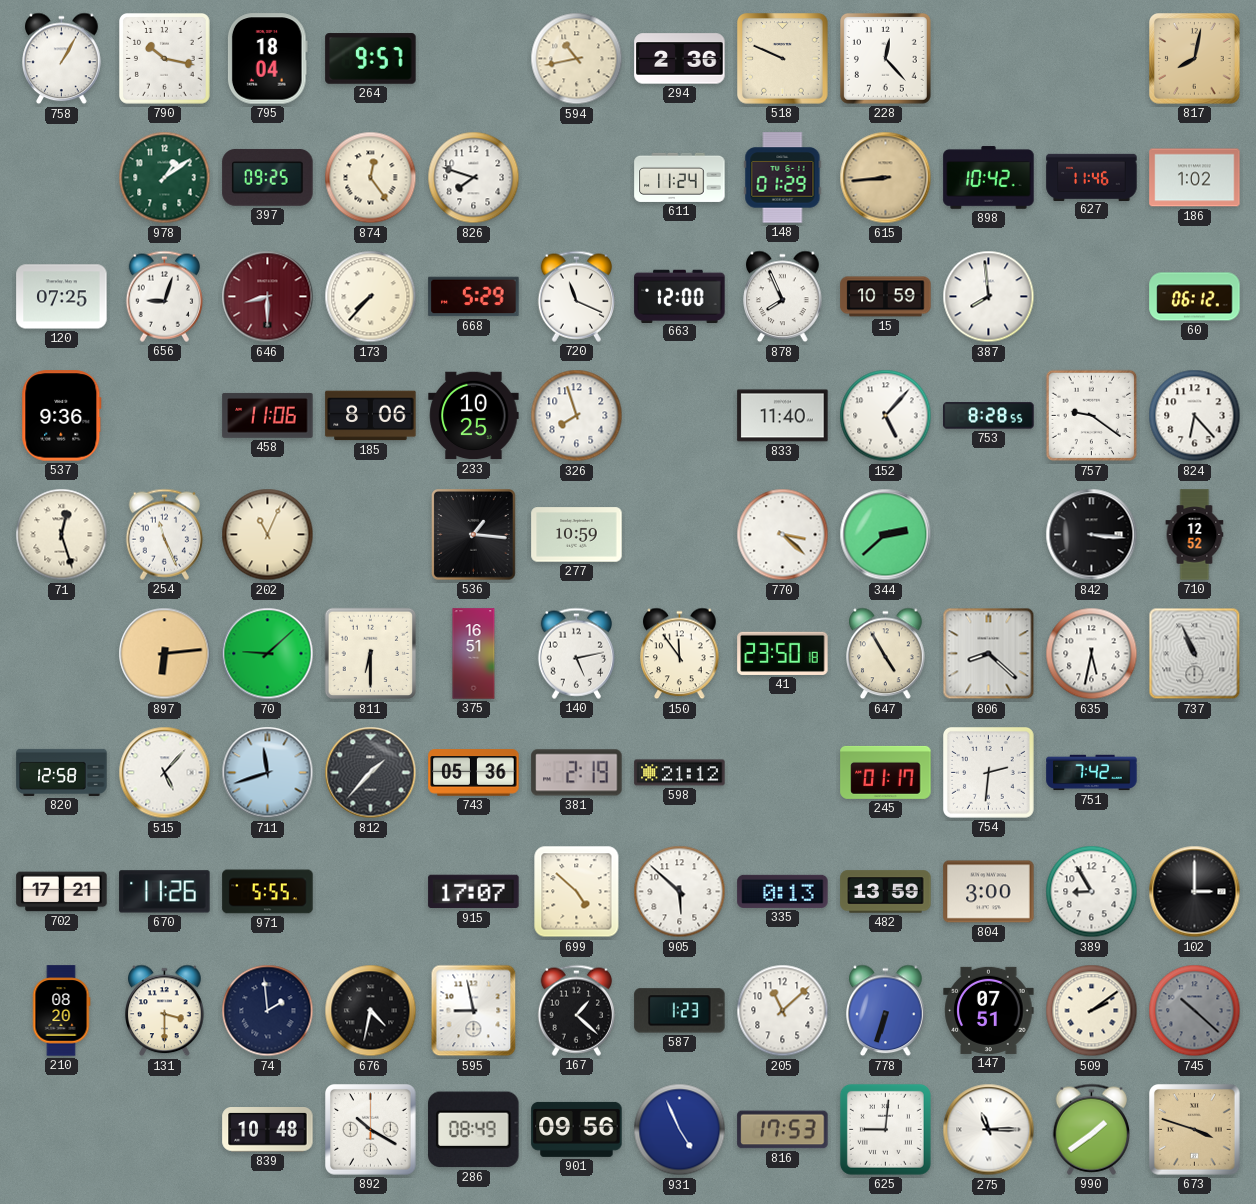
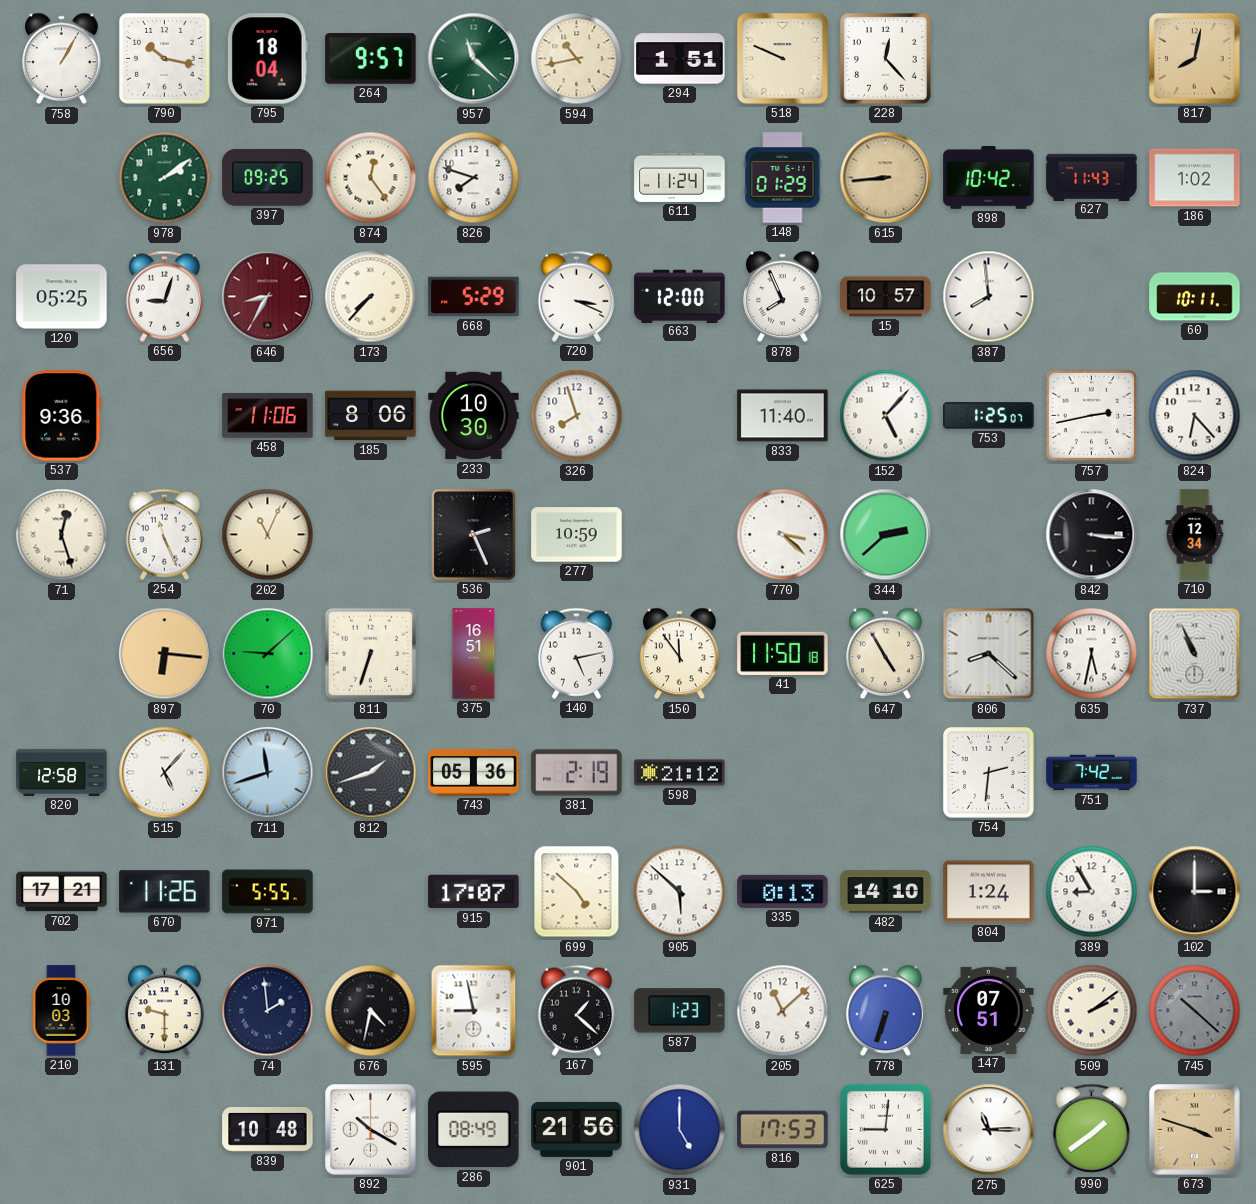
957: none -> 11:22
294: 2:36 -> 1:51
978: 1:09 -> 2:09
627: 11:46 -> 11:43
120: 07:25 -> 05:25
646: 8:30 -> 8:35
720: 11:19 -> 3:19
15: 10:59 -> 10:57
60: 06:12 -> 10:11
233: 10:25 -> 10:30
753: 8:28 -> 1:25
757: 9:21 -> 2:43
536: 1:16 -> 2:26
710: 12:52 -> 12:34
897: 6:14 -> 6:16
811: 6:30 -> 6:33
41: 23:50 -> 11:50
812: 1:37 -> 1:42
245: 01:17 -> none
482: 13:59 -> 14:10
804: 3:00 -> 1:24
210: 08:20 -> 10:03
131: 3:30 -> 9:30
901: 09:56 -> 21:56
931: 4:56 -> 5:00
